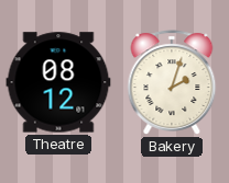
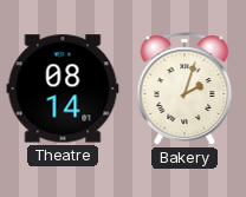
Theatre: 08:12 -> 08:14
